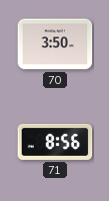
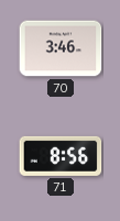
70: 3:50 -> 3:46
